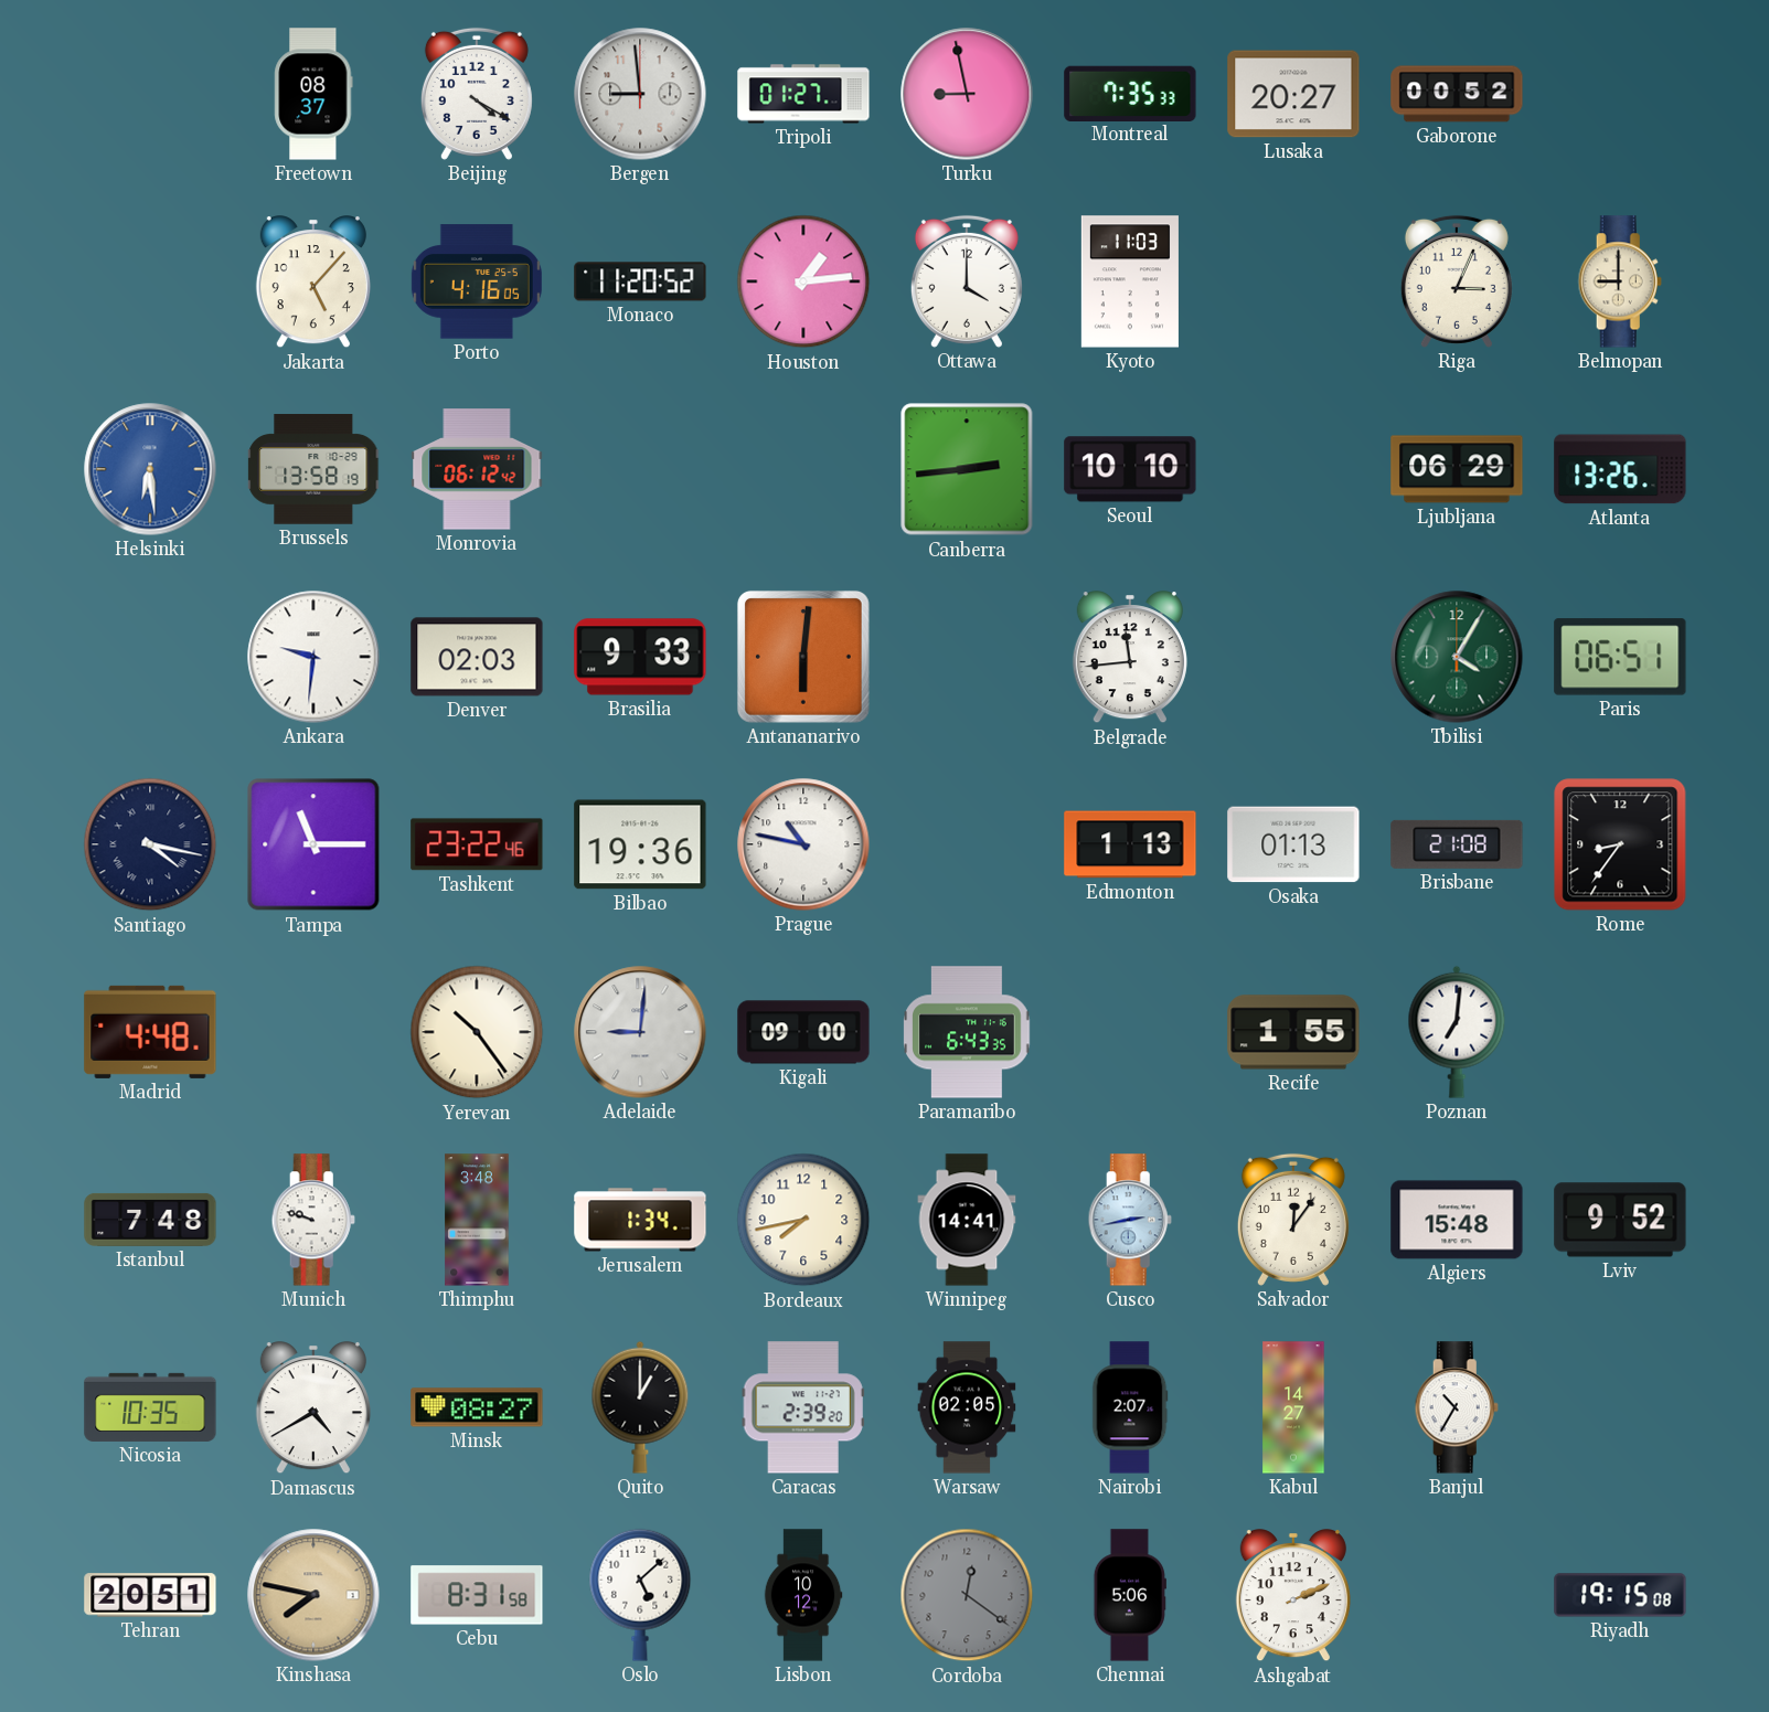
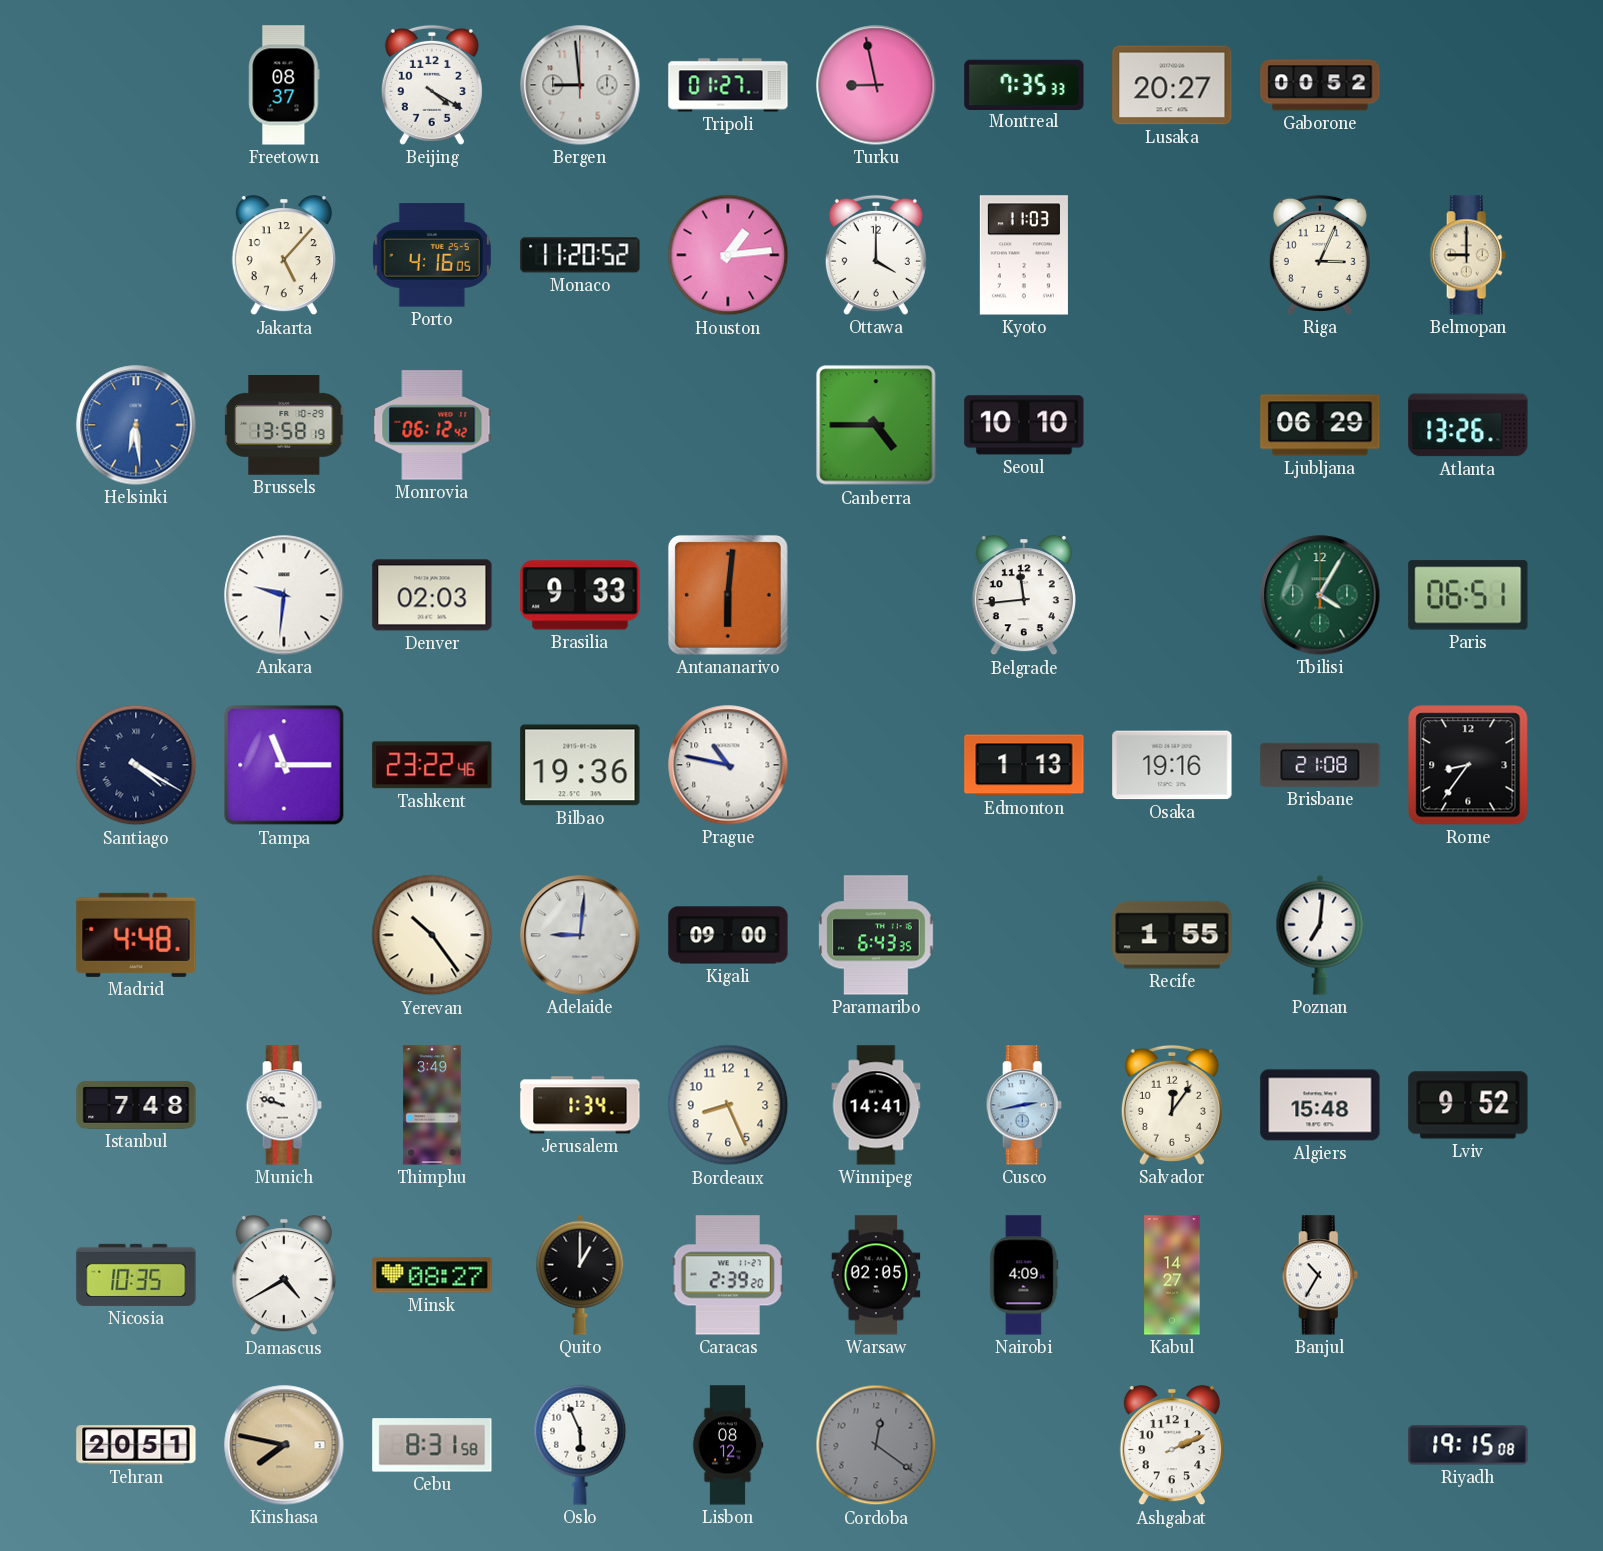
Canberra: 2:44 -> 4:45
Santiago: 4:17 -> 4:20
Osaka: 01:13 -> 19:16
Thimphu: 3:48 -> 3:49
Bordeaux: 7:43 -> 8:26
Nairobi: 2:07 -> 4:09
Oslo: 5:08 -> 5:56
Lisbon: 10:12 -> 08:12
Chennai: 5:06 -> none
